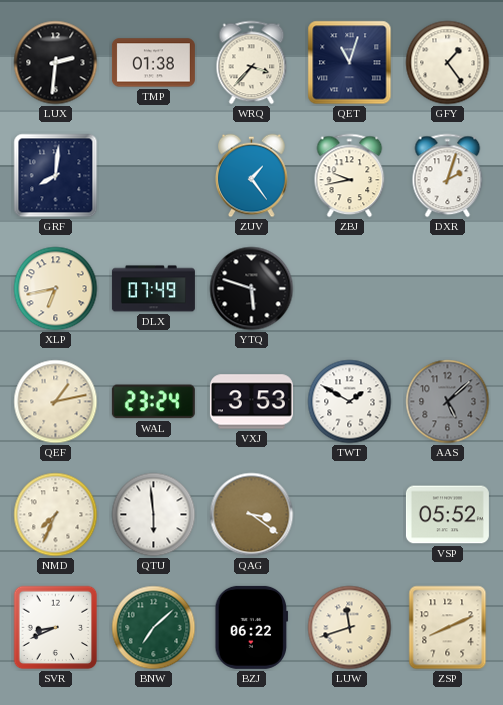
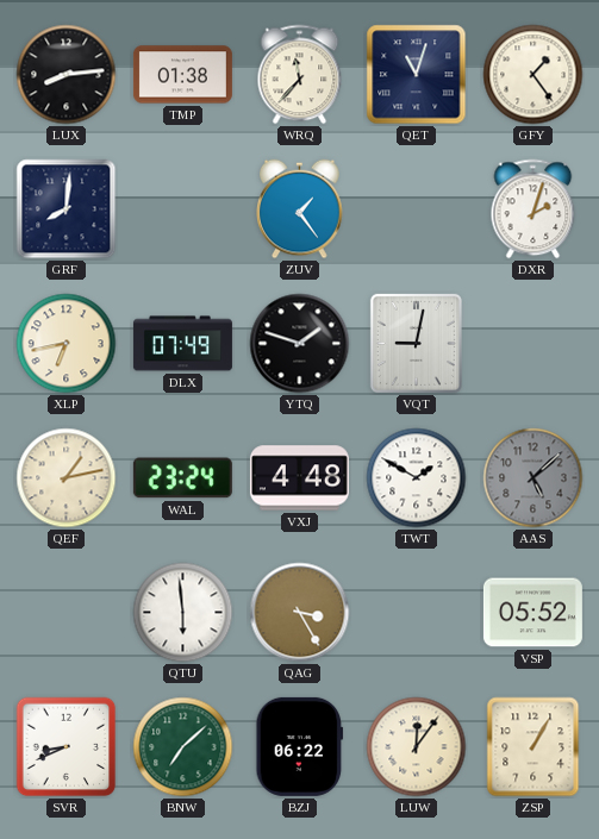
LUX: 2:31 -> 8:14
WRQ: 3:37 -> 11:37
ZBJ: 9:43 -> none
YTQ: 5:48 -> 1:48
VQT: none -> 9:02
VXJ: 3:53 -> 4:48
NMD: 7:34 -> none
QAG: 3:21 -> 3:25
LUW: 11:42 -> 12:06
ZSP: 8:11 -> 1:05
